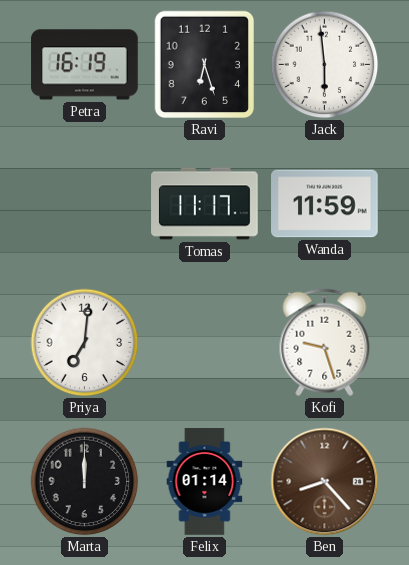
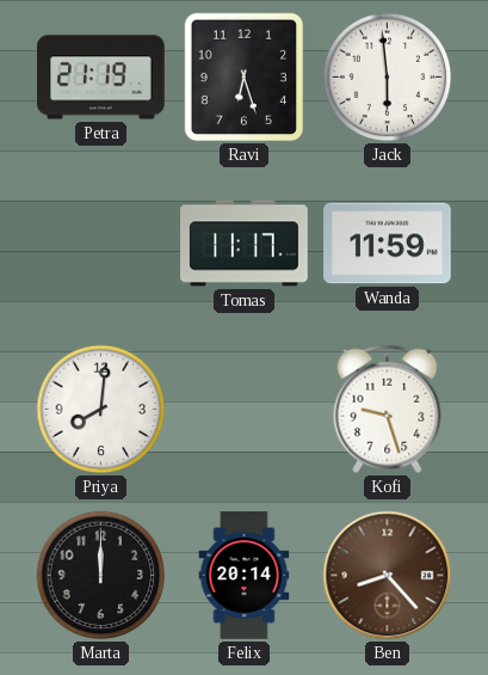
Petra: 16:19 -> 21:19
Priya: 7:01 -> 8:01
Felix: 01:14 -> 20:14
